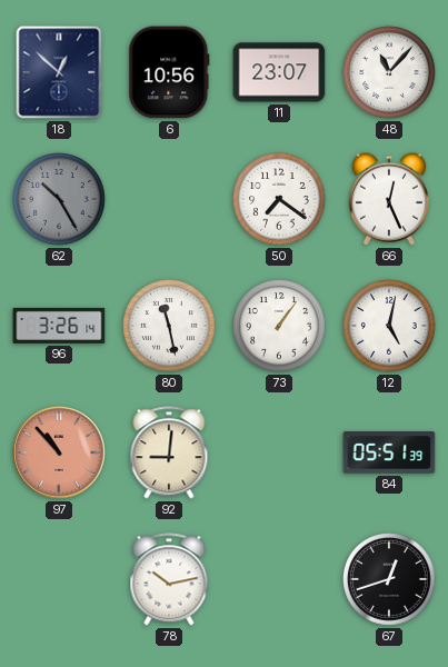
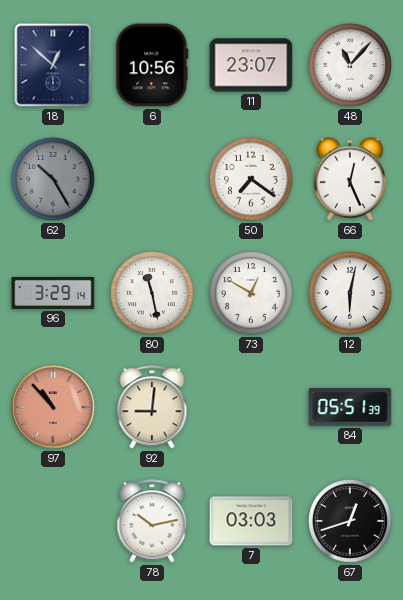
96: 3:26 -> 3:29
73: 1:06 -> 12:50
12: 5:02 -> 6:02
7: none -> 03:03
